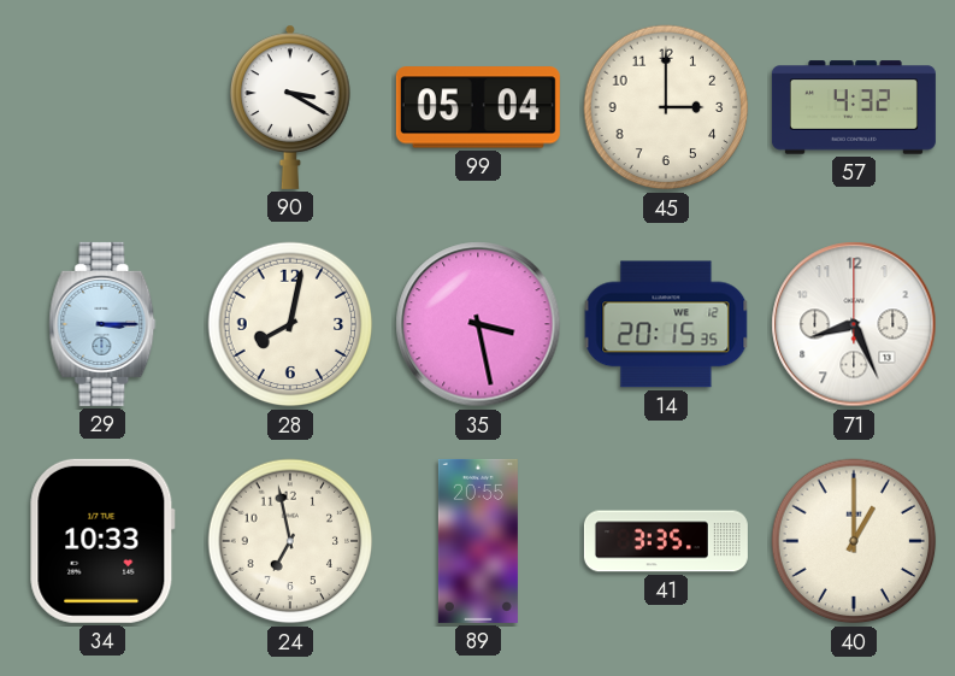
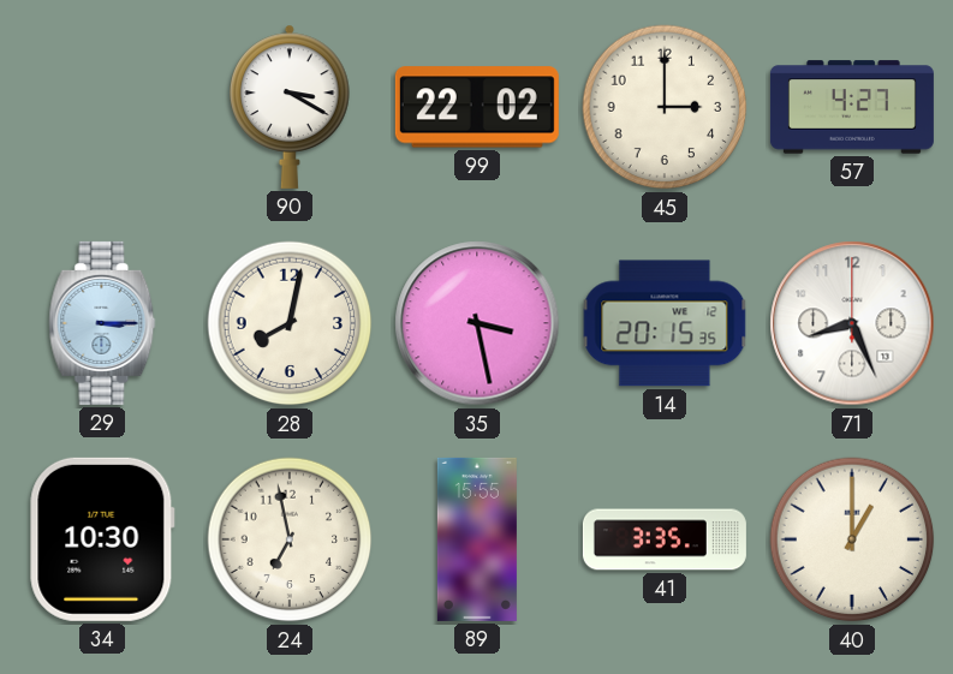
99: 05:04 -> 22:02
57: 4:32 -> 4:27
34: 10:33 -> 10:30
89: 20:55 -> 15:55
